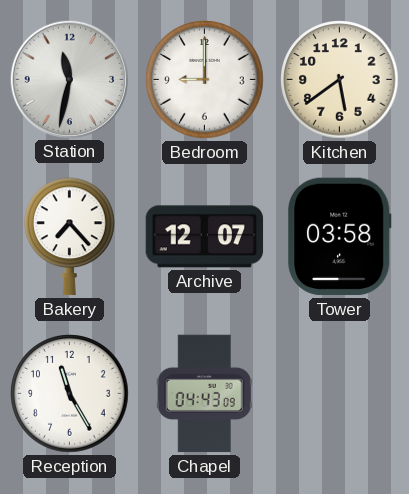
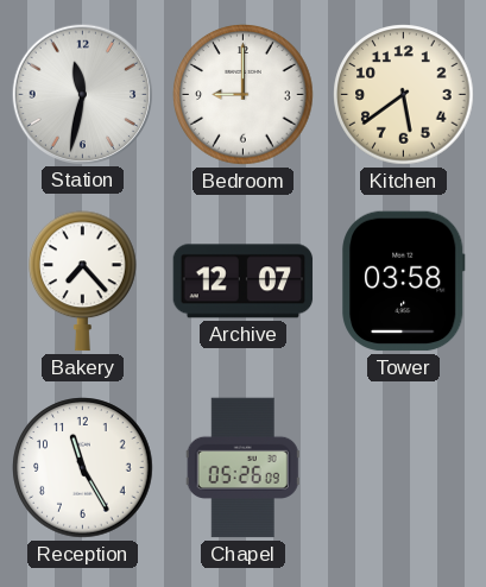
Chapel: 04:43 -> 05:26
